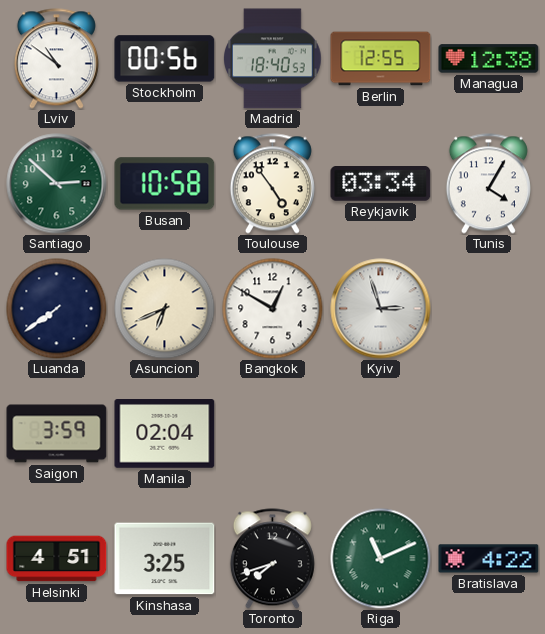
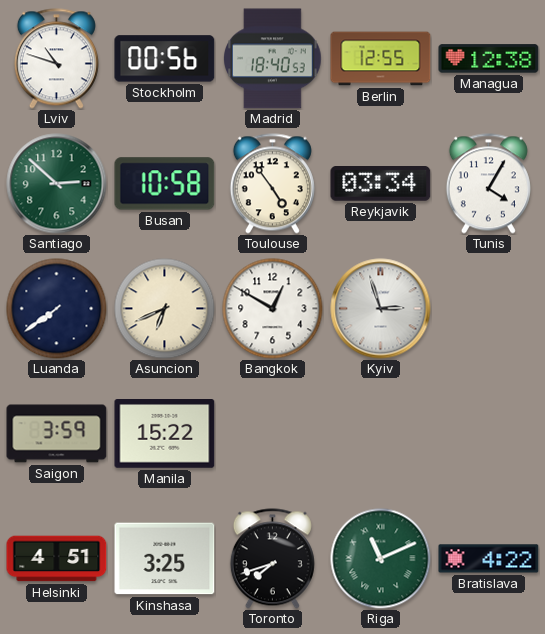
Lviv: 10:51 -> 10:48
Manila: 02:04 -> 15:22
